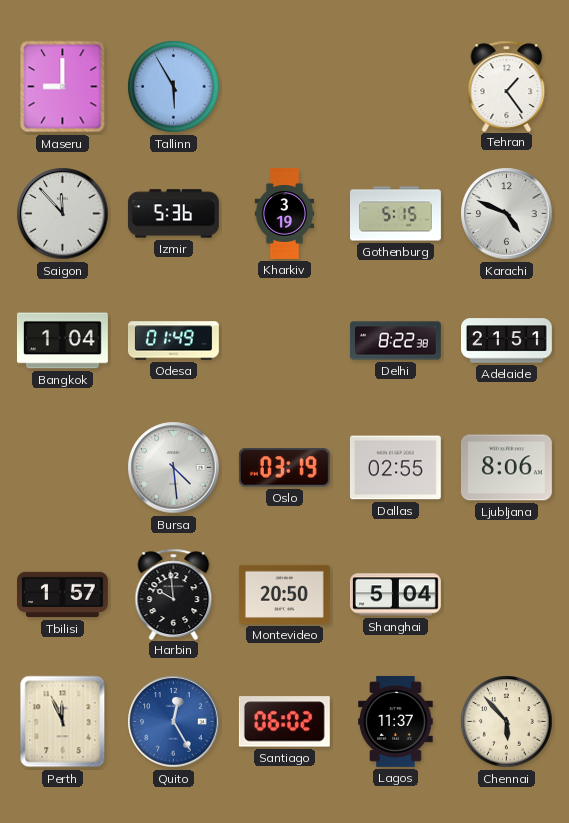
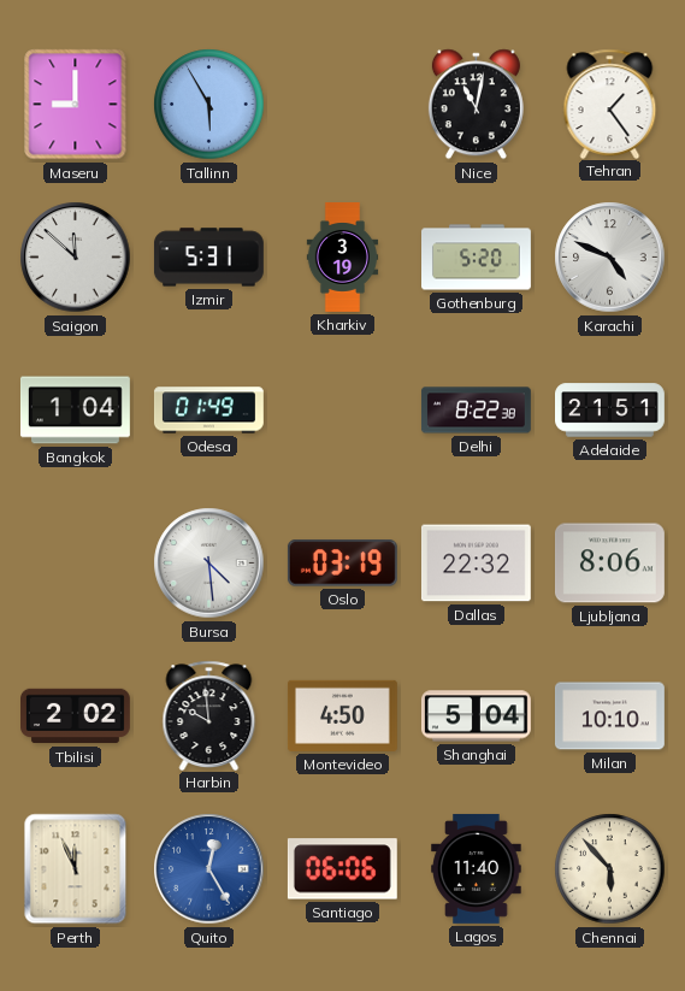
Nice: none -> 11:02
Saigon: 11:53 -> 11:52
Izmir: 5:36 -> 5:31
Gothenburg: 5:15 -> 5:20
Dallas: 02:55 -> 22:32
Tbilisi: 1:57 -> 2:02
Montevideo: 20:50 -> 4:50
Milan: none -> 10:10
Santiago: 06:02 -> 06:06
Lagos: 11:37 -> 11:40
